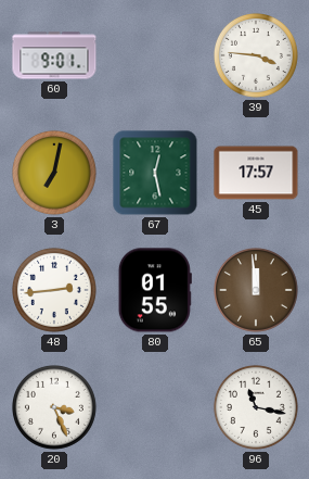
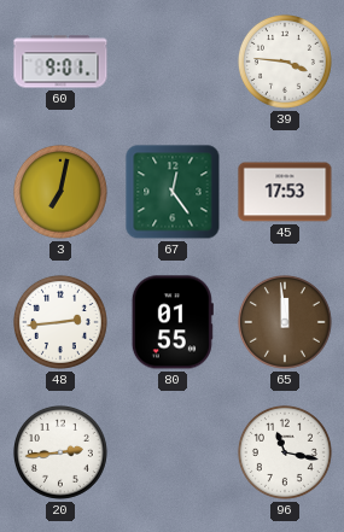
67: 12:28 -> 12:24
45: 17:57 -> 17:53
20: 3:26 -> 2:44
